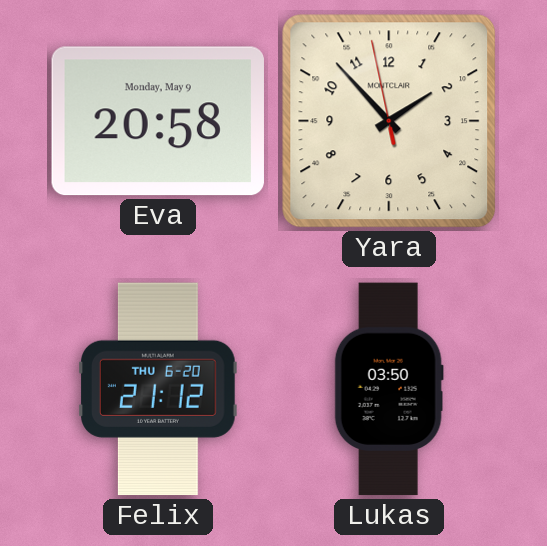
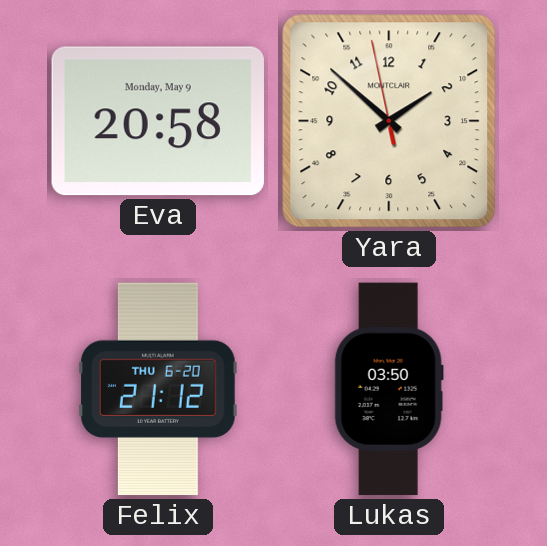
Yara: 1:52 -> 1:51
